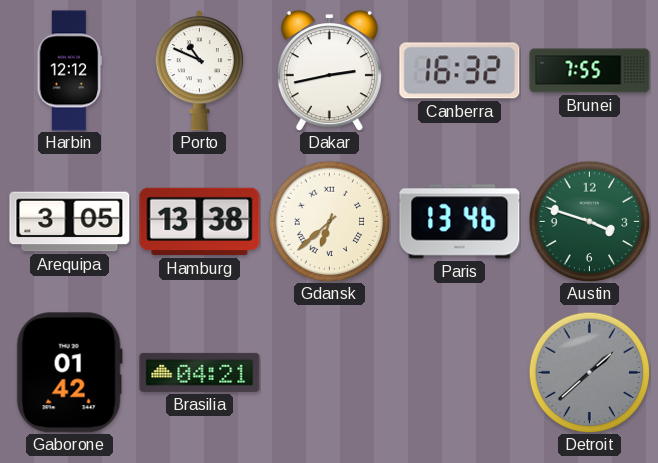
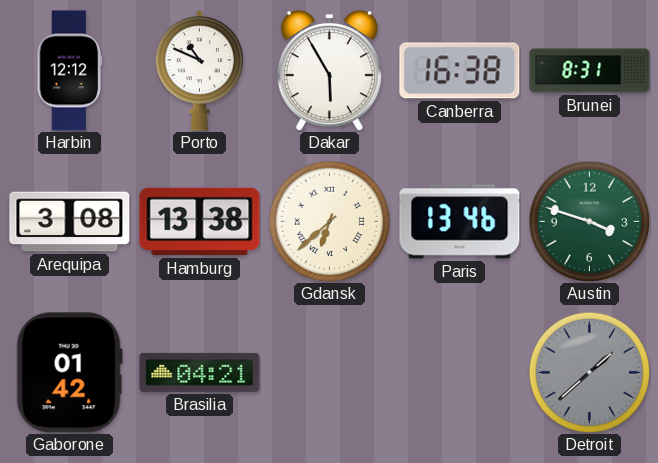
Dakar: 2:43 -> 5:55
Canberra: 16:32 -> 16:38
Brunei: 7:55 -> 8:31
Arequipa: 3:05 -> 3:08
